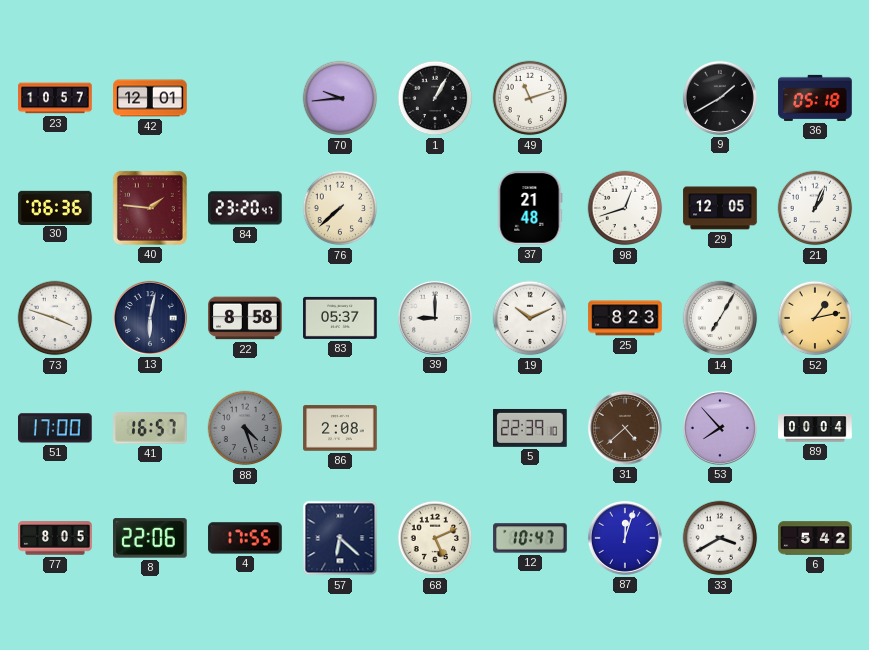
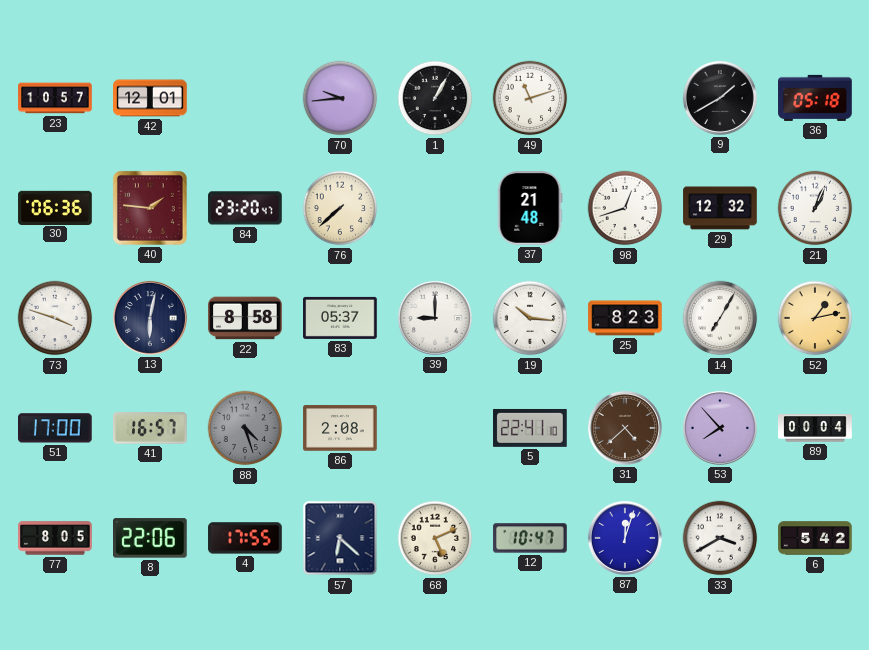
29: 12:05 -> 12:32
19: 10:11 -> 10:16
5: 22:39 -> 22:41
